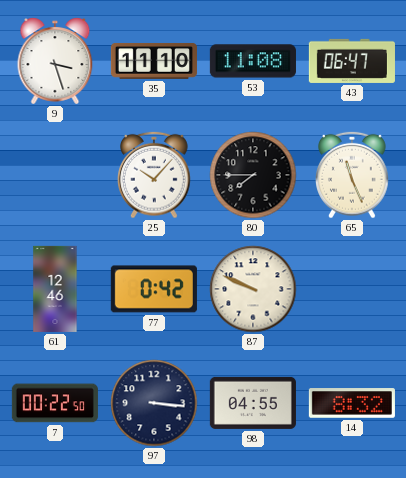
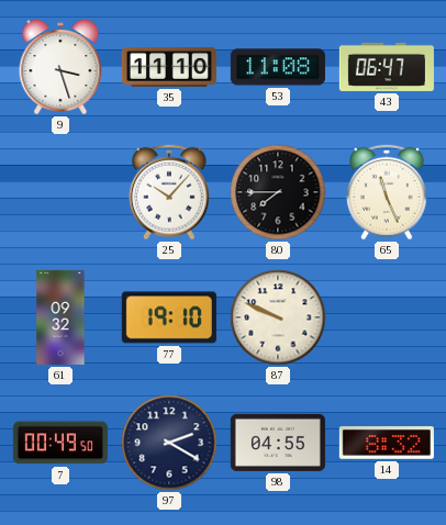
61: 12:46 -> 09:32
77: 0:42 -> 19:10
7: 00:22 -> 00:49
97: 3:16 -> 2:20
